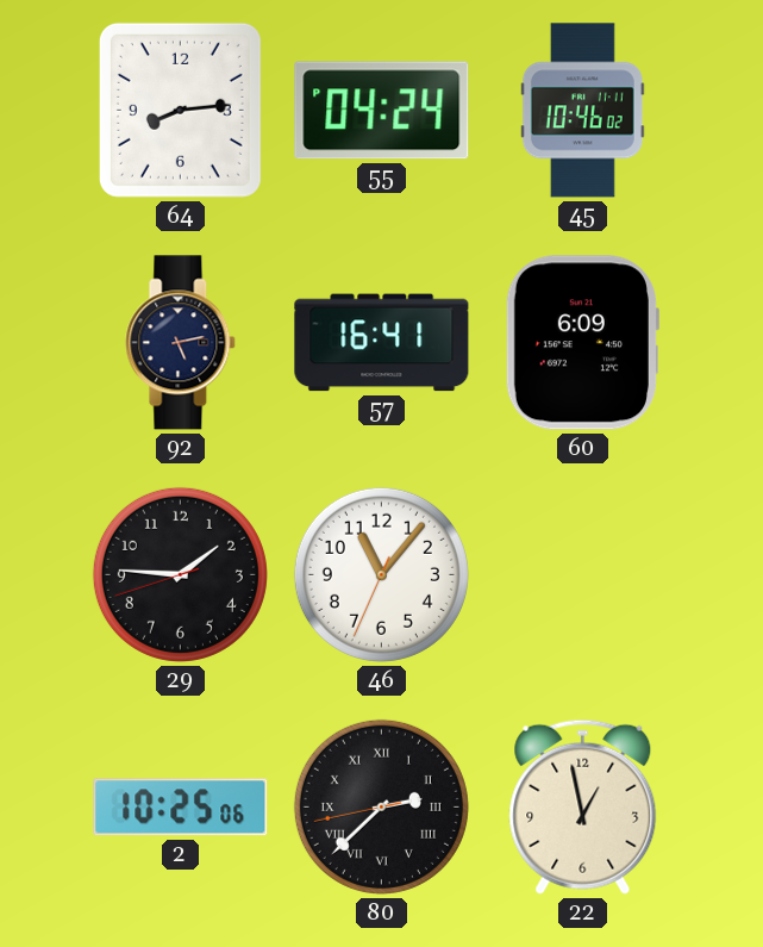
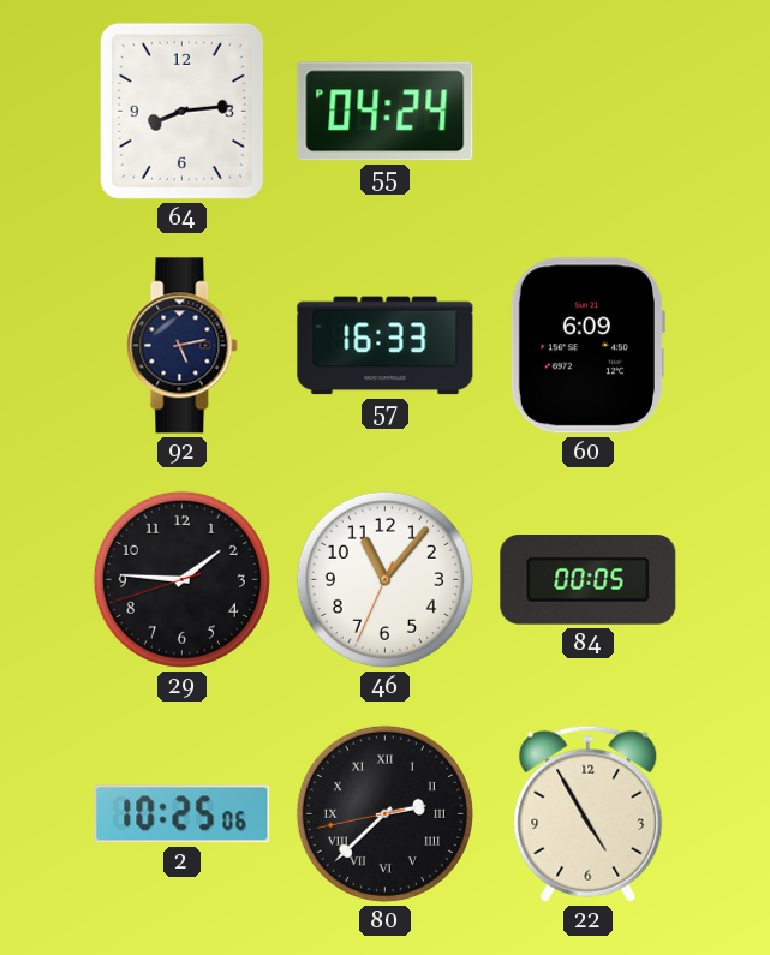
45: 10:46 -> none
57: 16:41 -> 16:33
84: none -> 00:05
22: 12:58 -> 4:55
